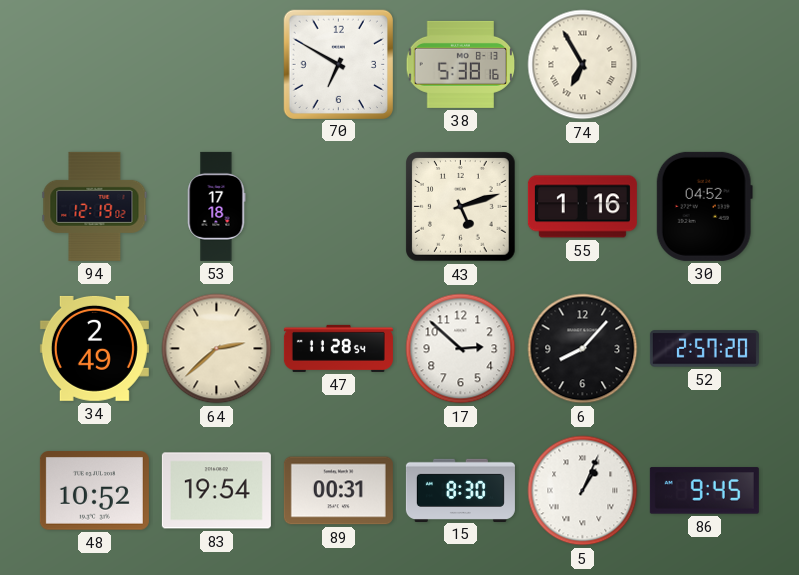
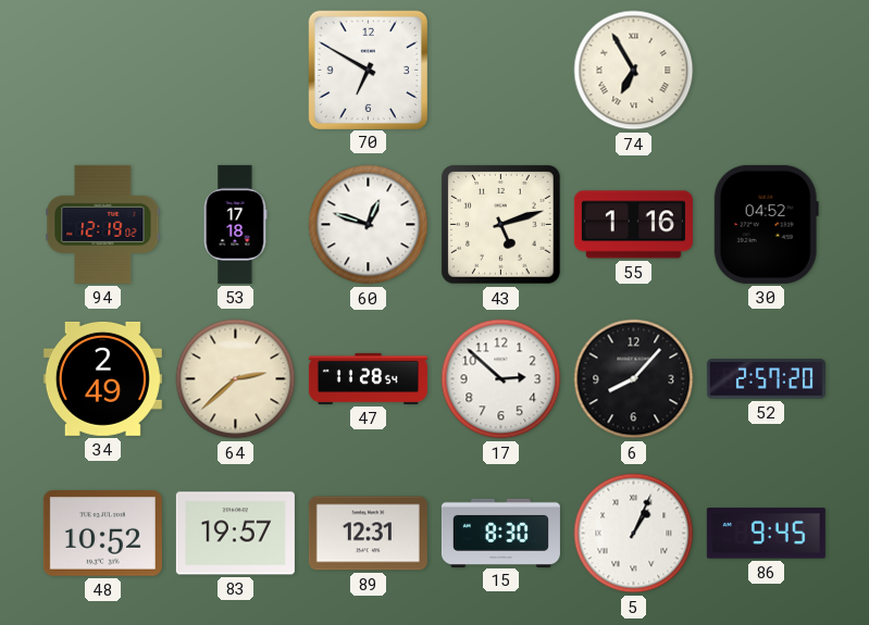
38: 5:38 -> none
60: none -> 12:48
83: 19:54 -> 19:57
89: 00:31 -> 12:31
